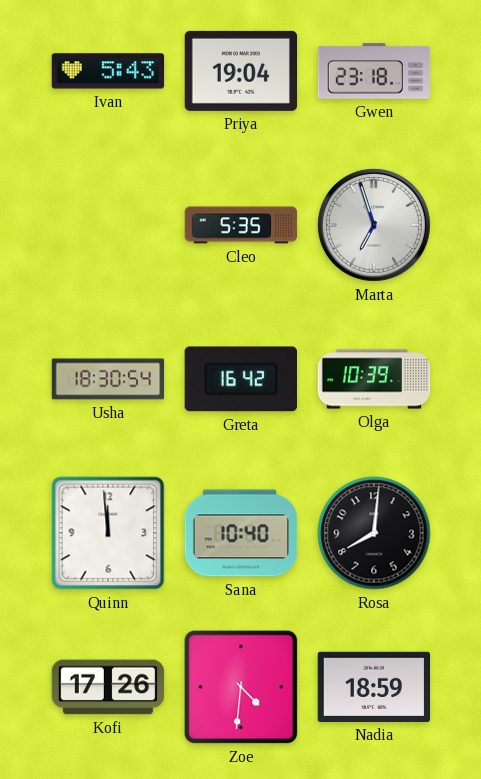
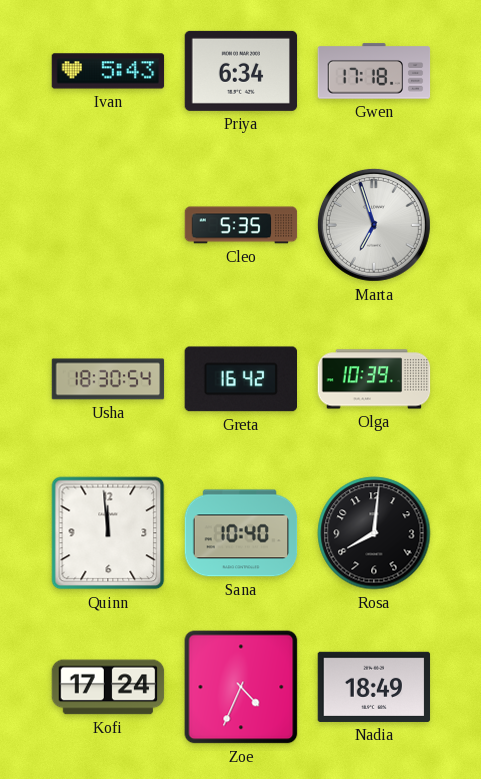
Priya: 19:04 -> 6:34
Gwen: 23:18 -> 17:18
Kofi: 17:26 -> 17:24
Zoe: 4:31 -> 4:34
Nadia: 18:59 -> 18:49
